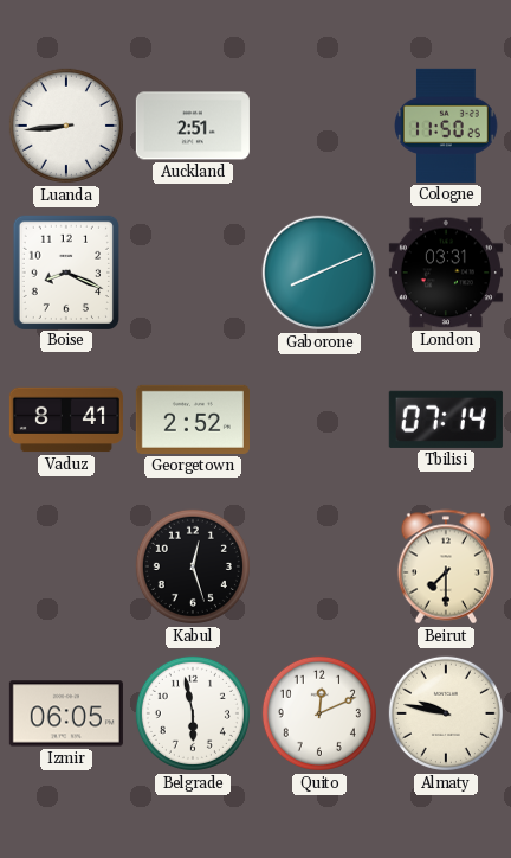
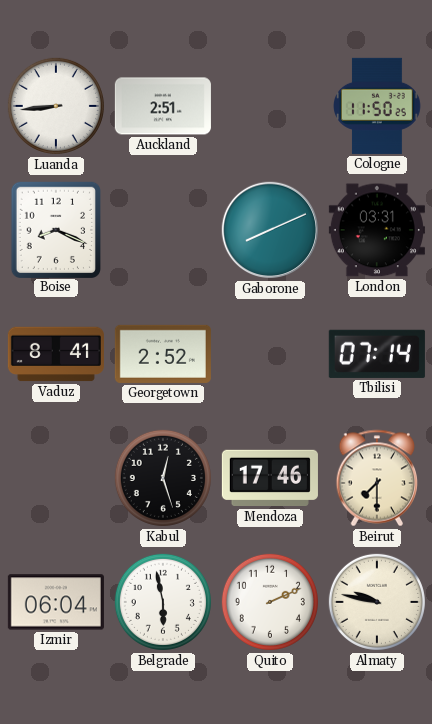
Mendoza: none -> 17:46
Izmir: 06:05 -> 06:04
Quito: 12:11 -> 2:11
